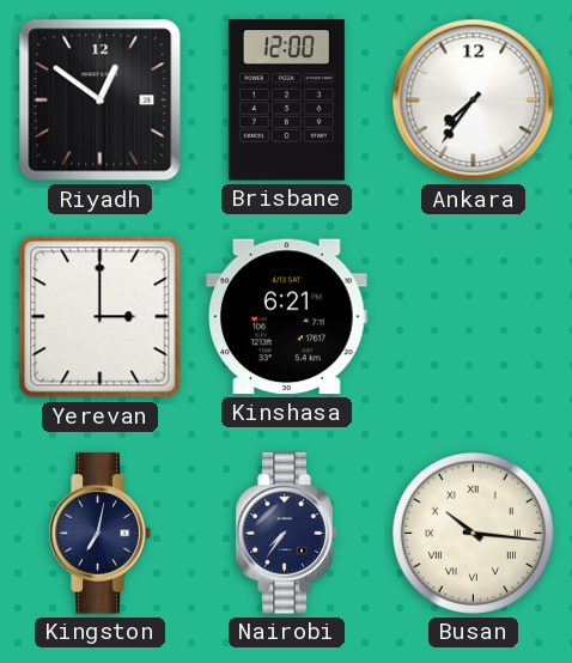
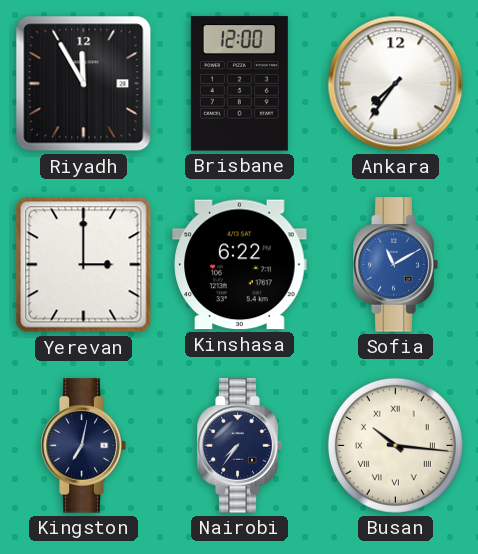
Riyadh: 12:51 -> 11:55
Kinshasa: 6:21 -> 6:22
Sofia: none -> 11:10
